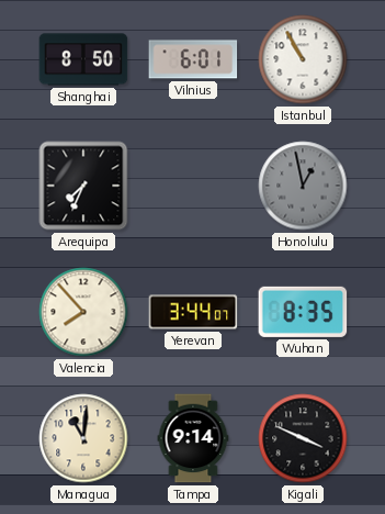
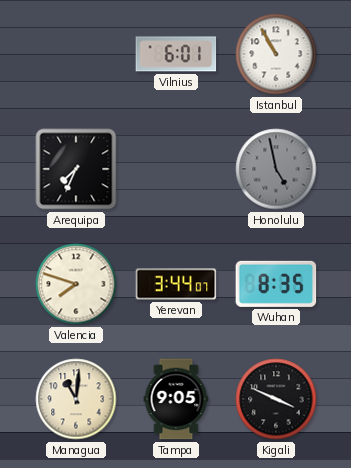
Shanghai: 8:50 -> none
Honolulu: 12:58 -> 4:58
Valencia: 7:53 -> 7:48
Tampa: 9:14 -> 9:05
